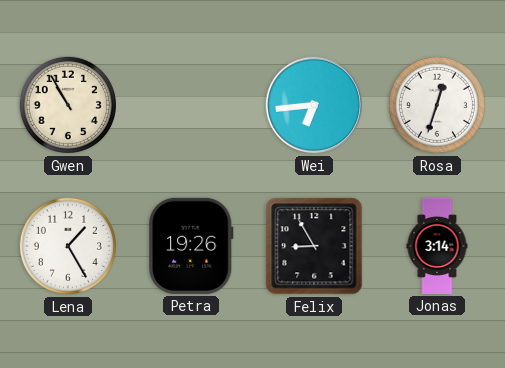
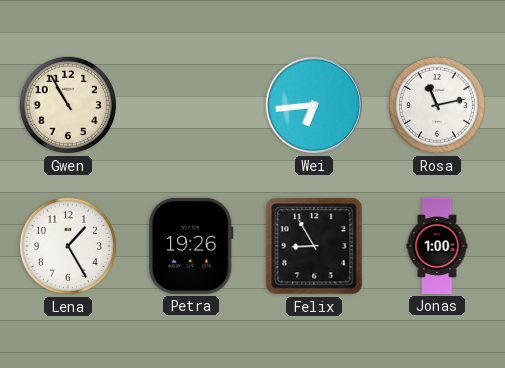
Rosa: 12:33 -> 11:13
Jonas: 3:14 -> 1:00
